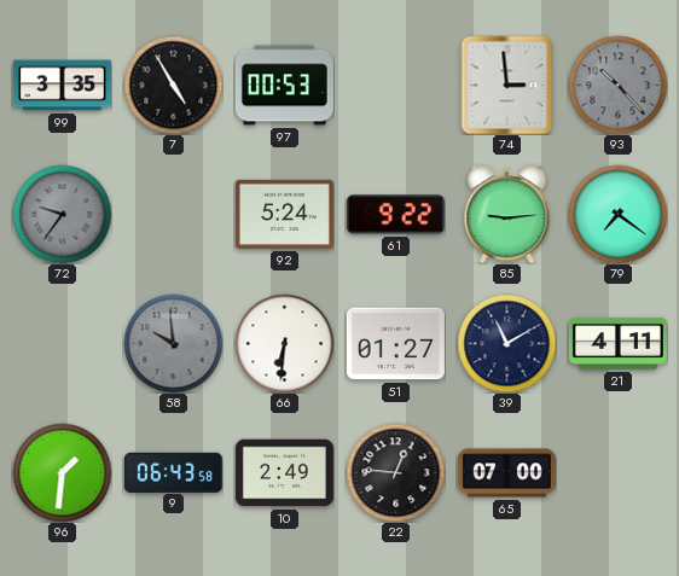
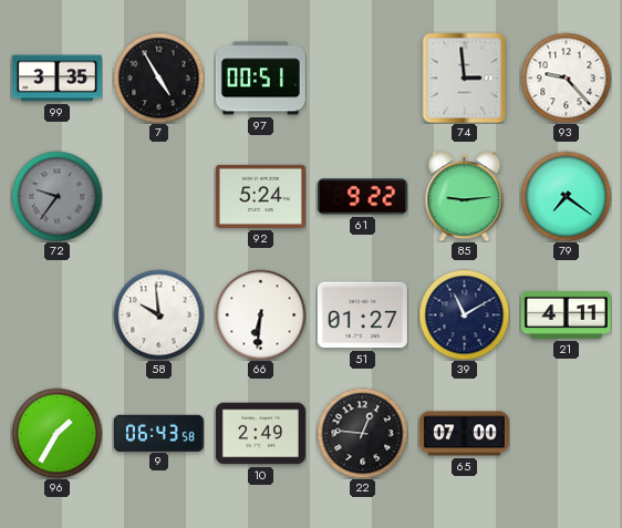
97: 00:53 -> 00:51
93: 10:23 -> 9:23
93 dial: grey -> white
58 dial: grey -> white
96: 1:31 -> 1:35
